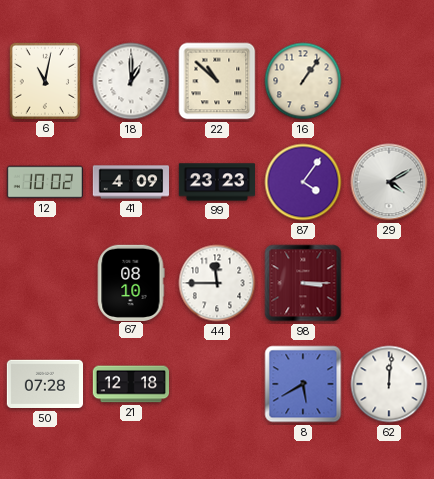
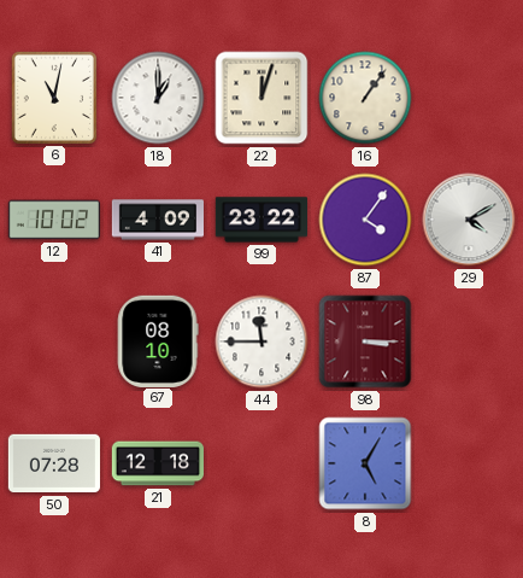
22: 10:52 -> 12:03
99: 23:23 -> 23:22
8: 5:40 -> 5:05
62: 12:01 -> none
